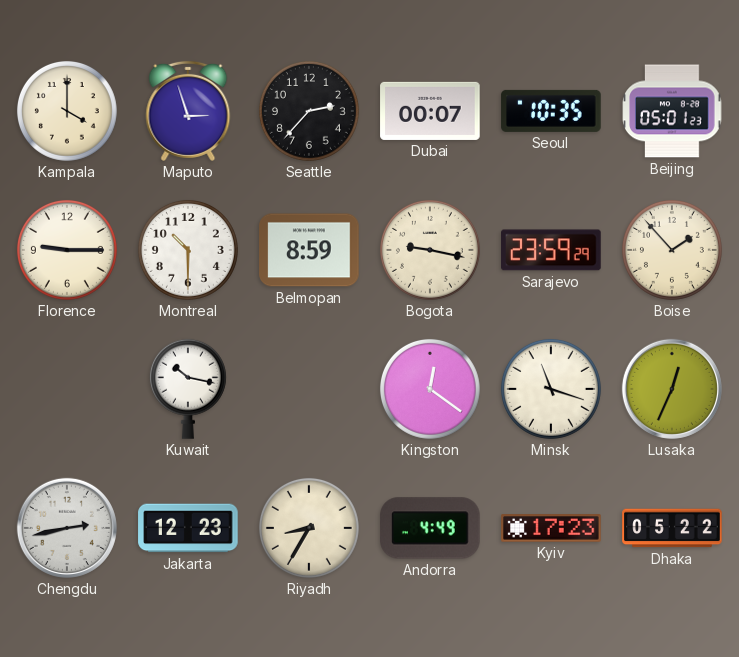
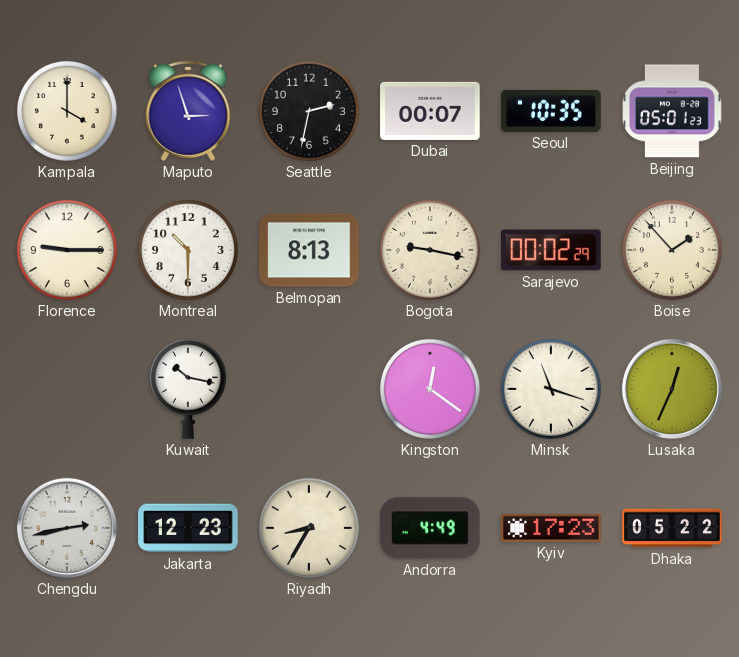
Seattle: 2:37 -> 2:32
Belmopan: 8:59 -> 8:13
Sarajevo: 23:59 -> 00:02
